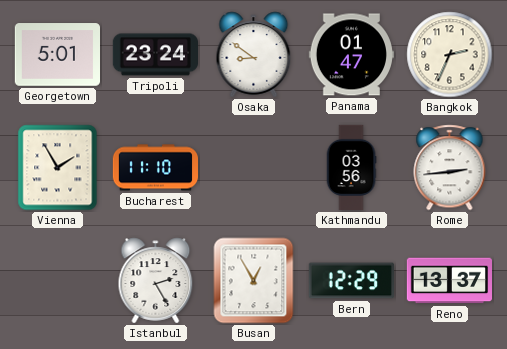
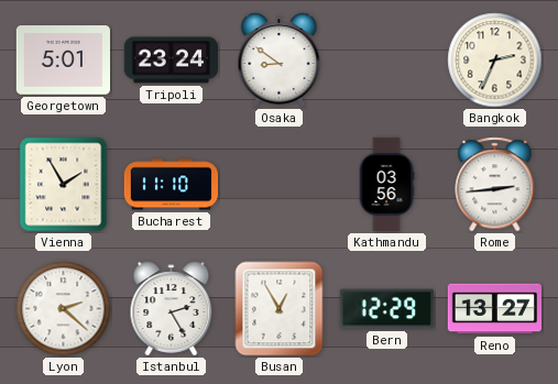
Panama: 01:47 -> none
Lyon: none -> 2:22
Reno: 13:37 -> 13:27
